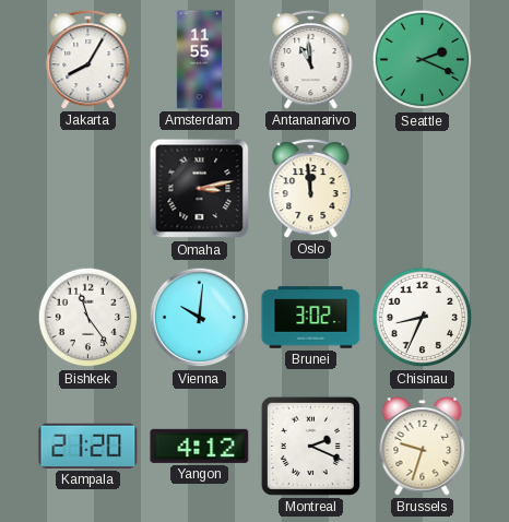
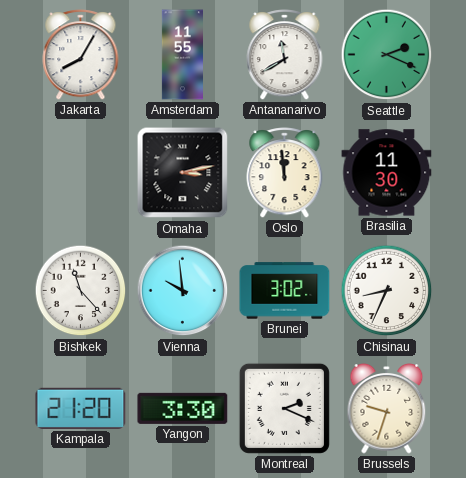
Antananarivo: 10:59 -> 11:40
Brasilia: none -> 11:30
Bishkek: 11:24 -> 11:23
Vienna: 10:01 -> 9:59
Yangon: 4:12 -> 3:30
